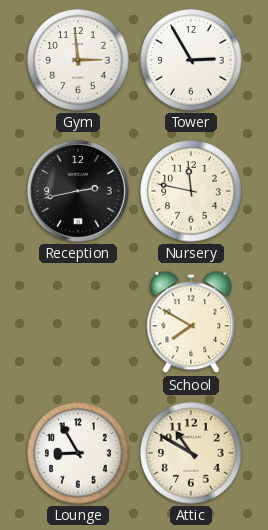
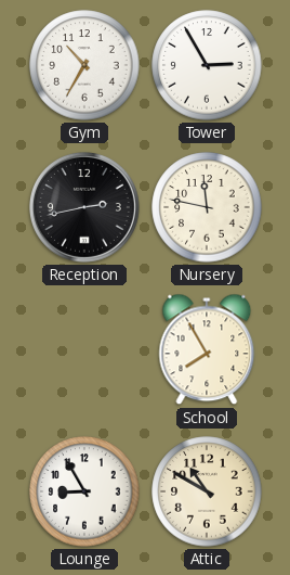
Gym: 2:59 -> 10:35
School: 7:50 -> 7:55
